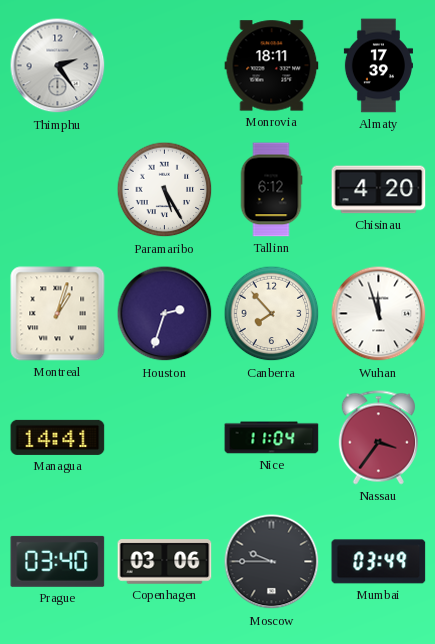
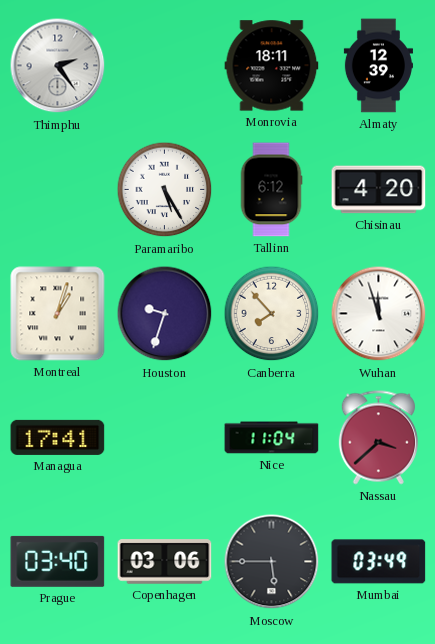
Almaty: 17:39 -> 12:39
Houston: 2:33 -> 9:33
Managua: 14:41 -> 17:41
Nassau: 3:36 -> 3:38
Moscow: 9:45 -> 5:45
